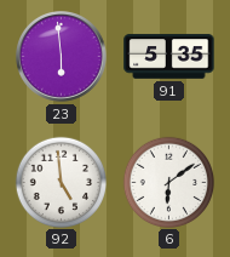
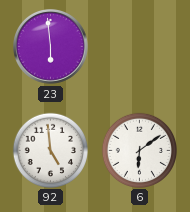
91: 5:35 -> none
